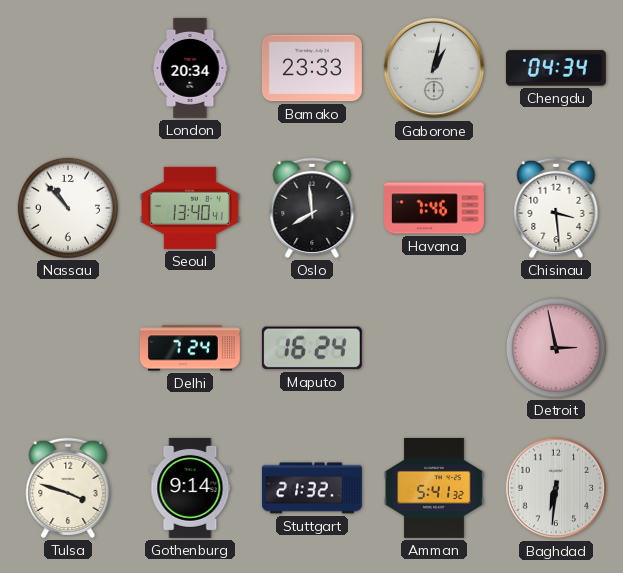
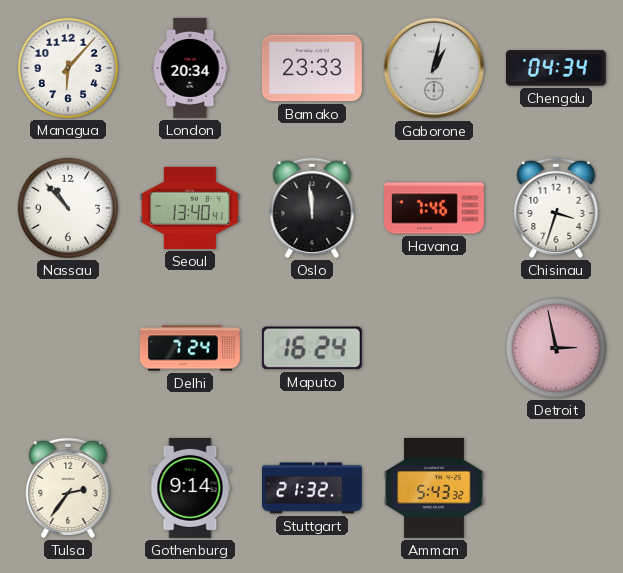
Managua: none -> 6:07
Oslo: 7:59 -> 11:59
Chisinau: 3:29 -> 3:33
Tulsa: 3:48 -> 2:36
Amman: 5:41 -> 5:43
Baghdad: 6:31 -> none
